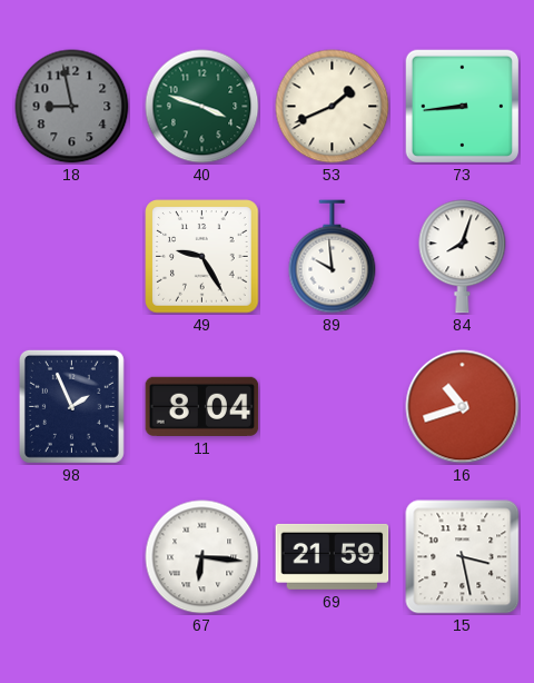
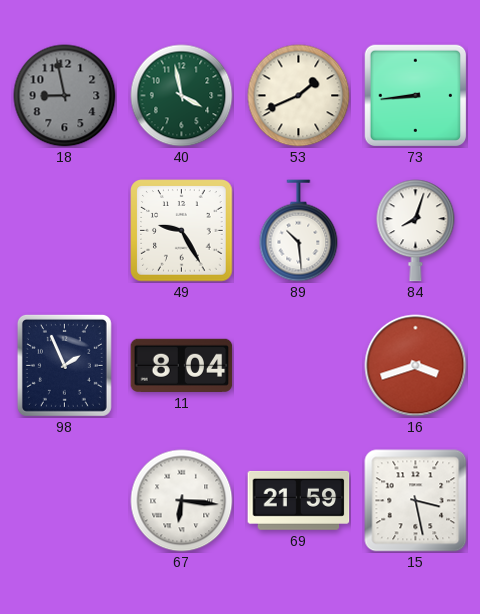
40: 3:48 -> 3:58
89: 9:59 -> 10:29
16: 10:42 -> 3:42
